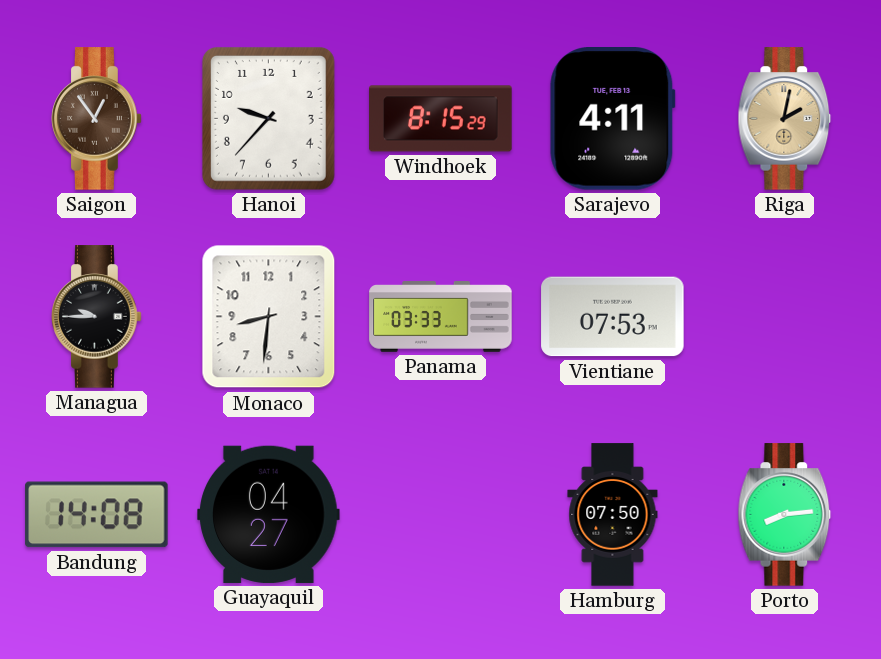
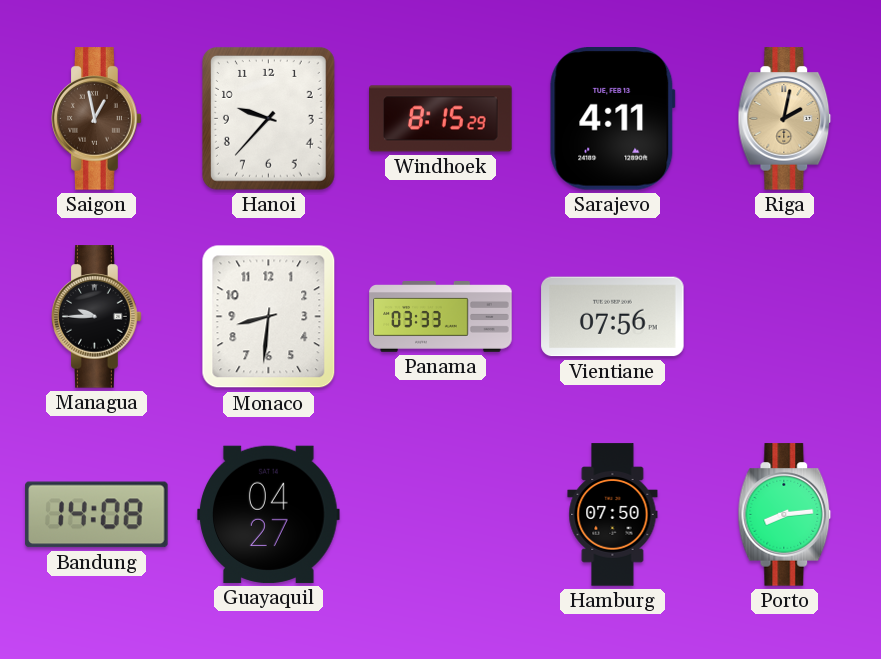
Saigon: 12:54 -> 12:58
Vientiane: 07:53 -> 07:56
